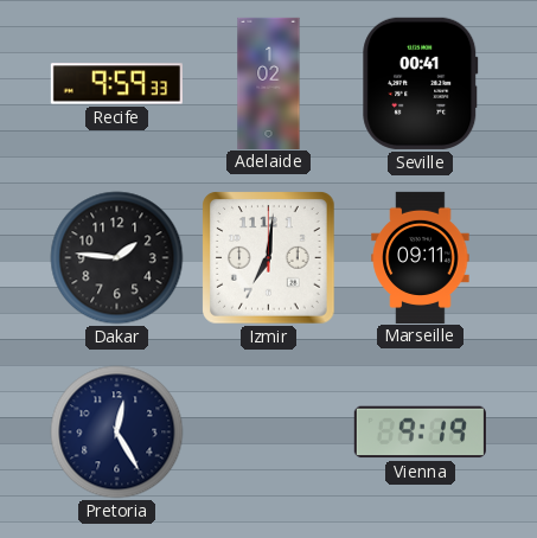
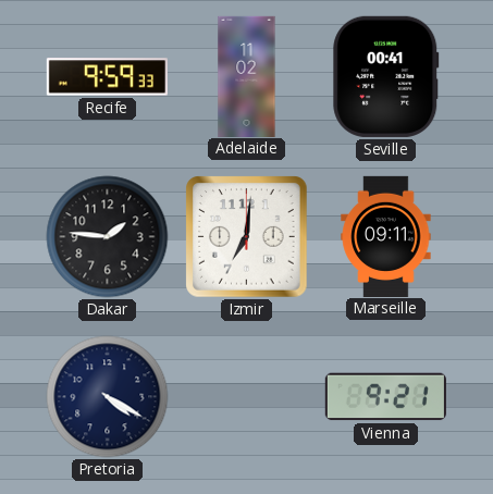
Adelaide: 1:02 -> 11:02
Pretoria: 12:25 -> 4:20
Vienna: 9:19 -> 9:21
